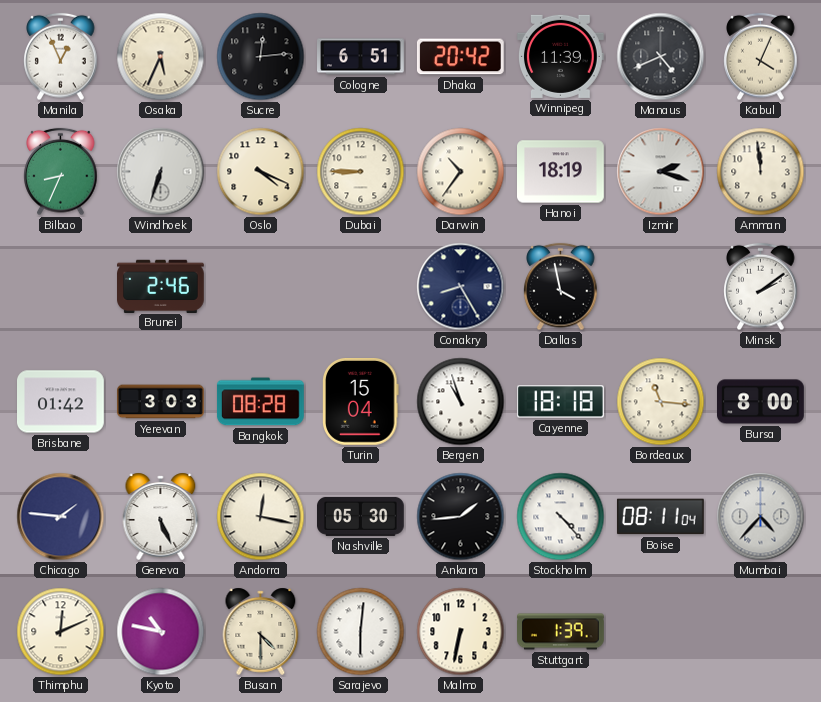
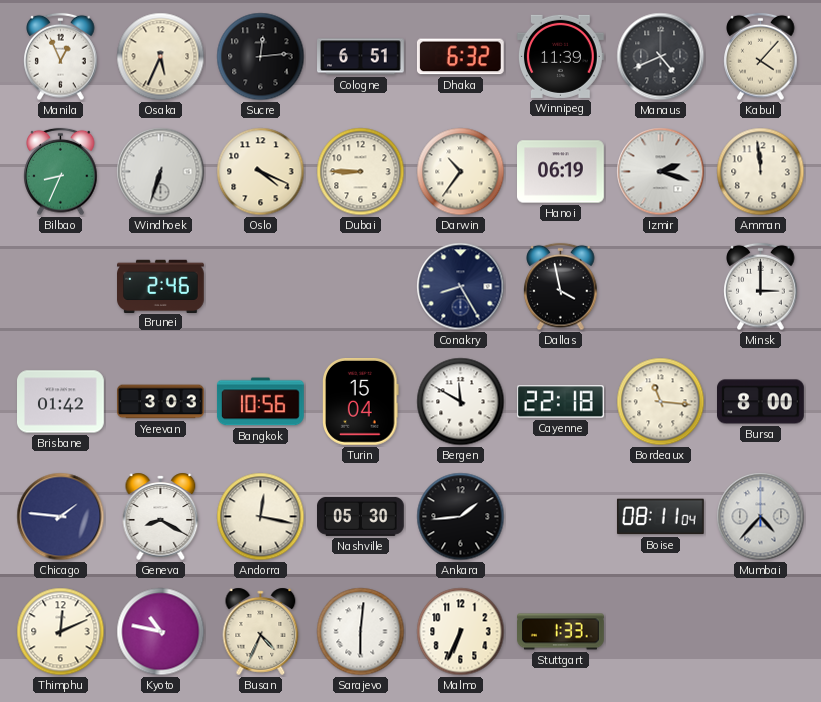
Dhaka: 20:42 -> 6:32
Kabul: 4:04 -> 4:07
Hanoi: 18:19 -> 06:19
Minsk: 2:09 -> 3:00
Bangkok: 08:28 -> 10:56
Bergen: 10:57 -> 11:50
Cayenne: 18:18 -> 22:18
Geneva: 5:26 -> 8:20
Stockholm: 4:23 -> none
Busan: 4:30 -> 4:34
Malmo: 6:32 -> 6:34
Stuttgart: 1:39 -> 1:33
